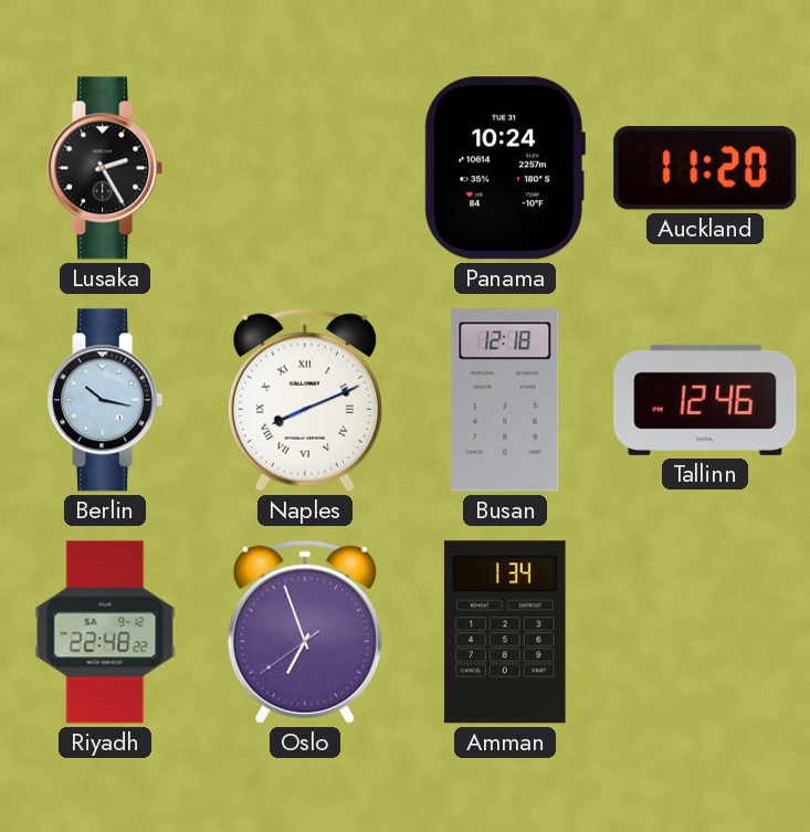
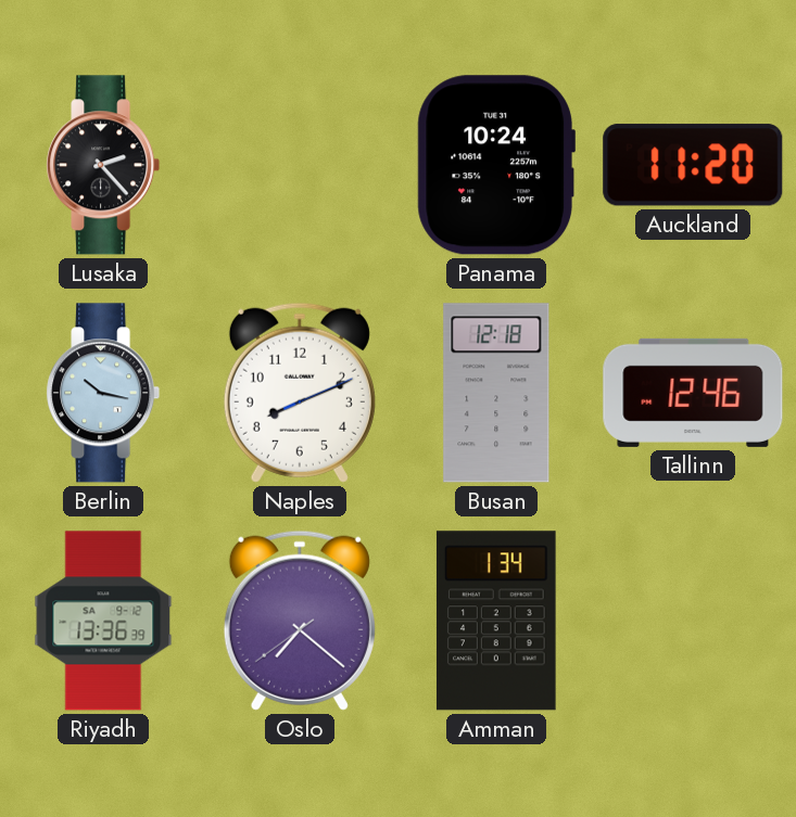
Lusaka: 2:25 -> 2:23
Naples numerals: Roman -> Arabic
Riyadh: 22:48 -> 13:36
Oslo: 6:56 -> 7:21
